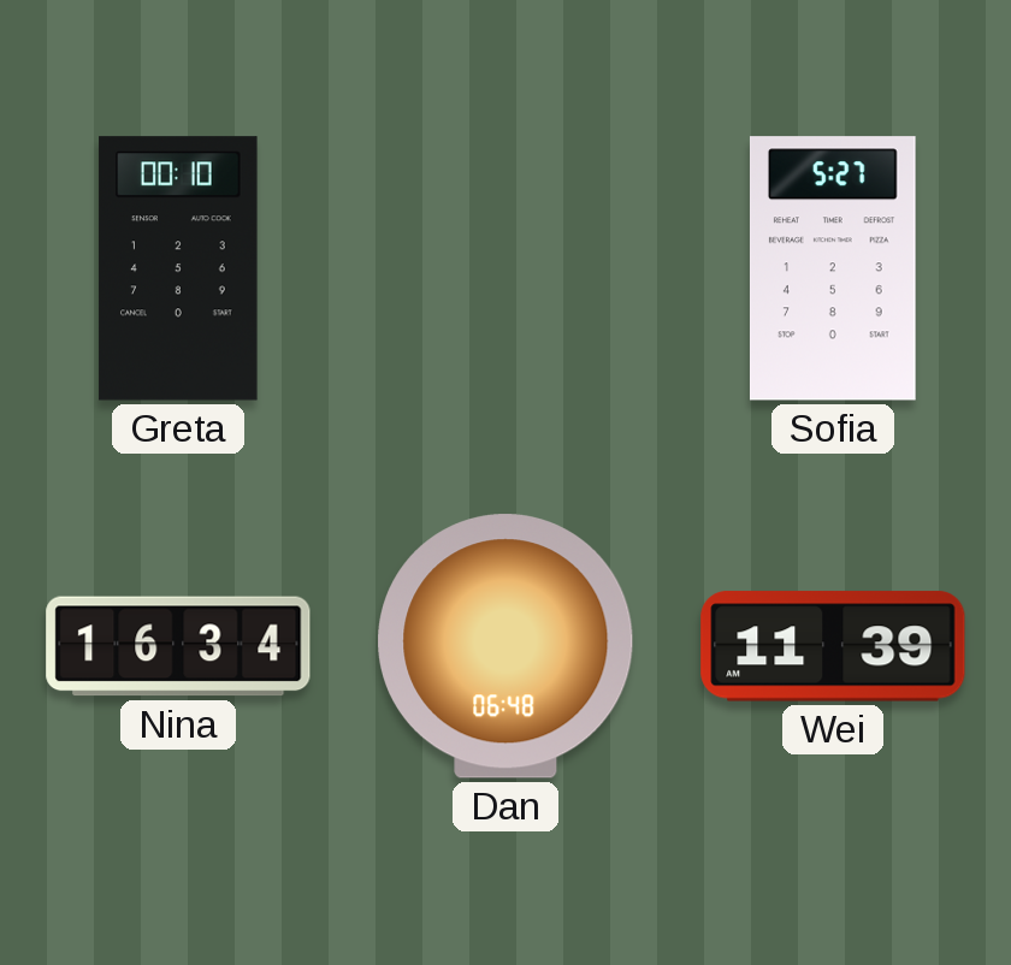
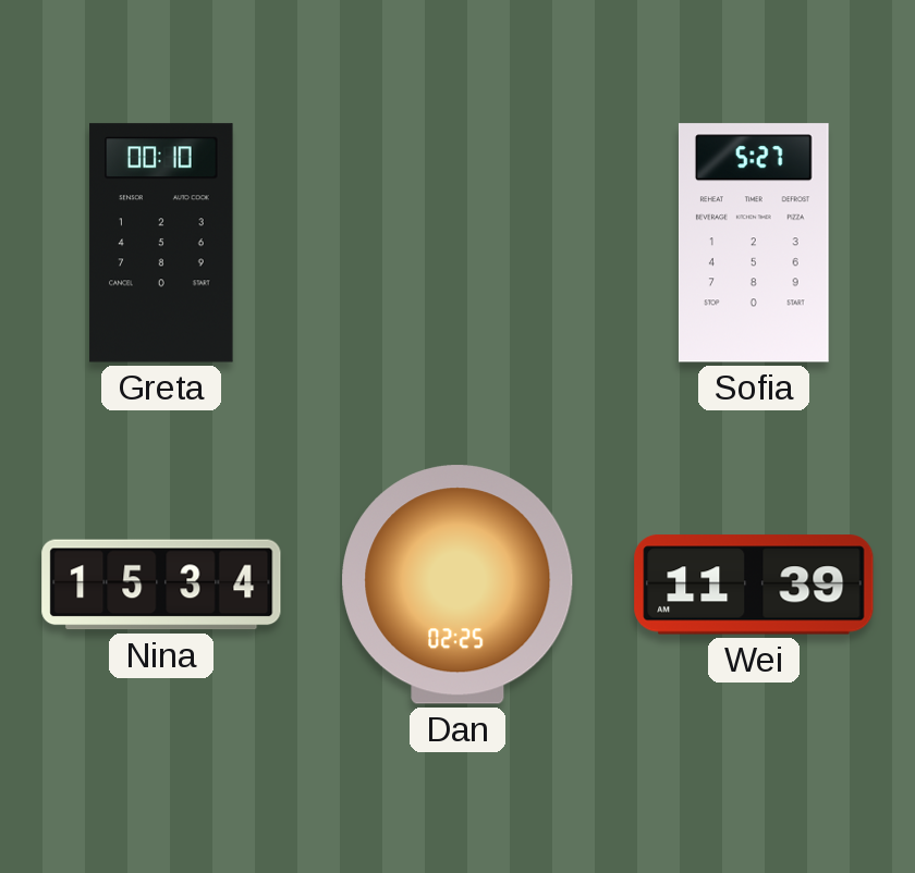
Nina: 16:34 -> 15:34
Dan: 06:48 -> 02:25
